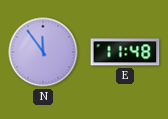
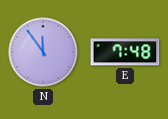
E: 11:48 -> 7:48
